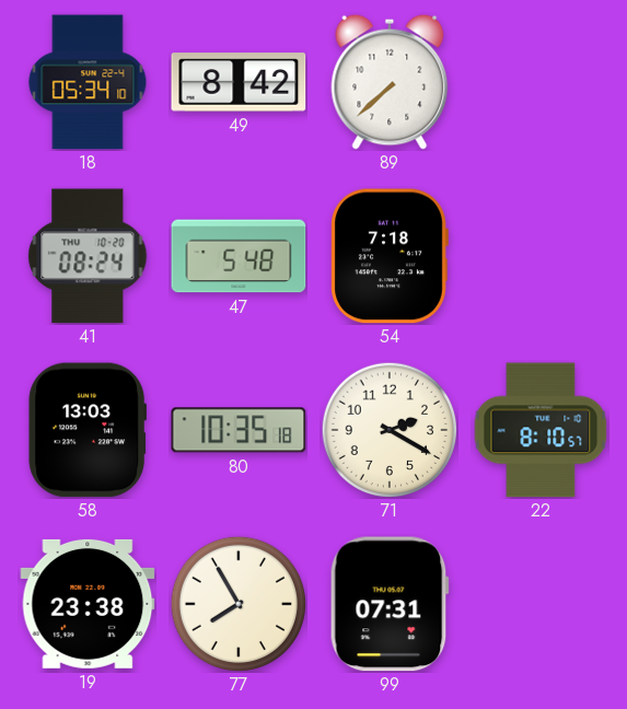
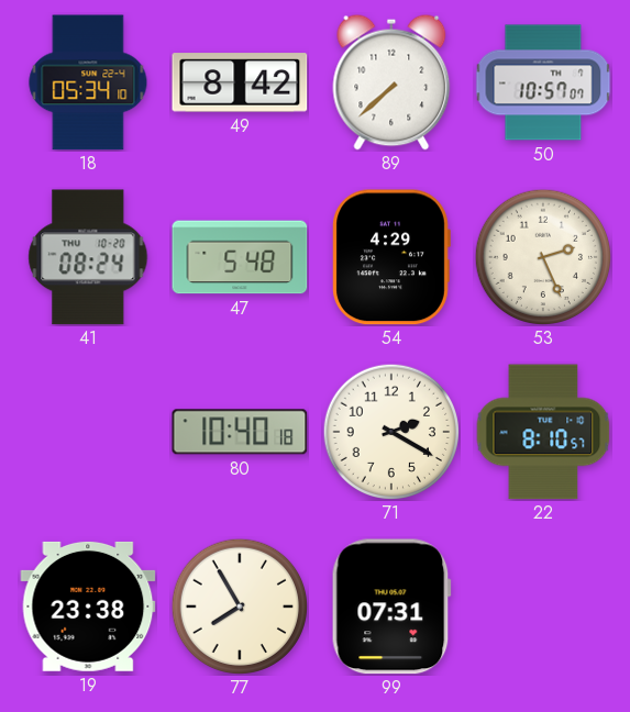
50: none -> 10:57
54: 7:18 -> 4:29
53: none -> 2:26
58: 13:03 -> none
80: 10:35 -> 10:40
